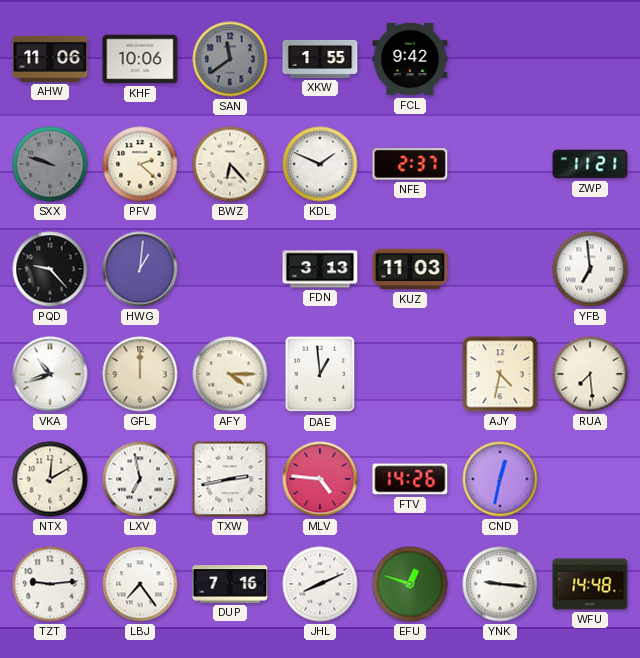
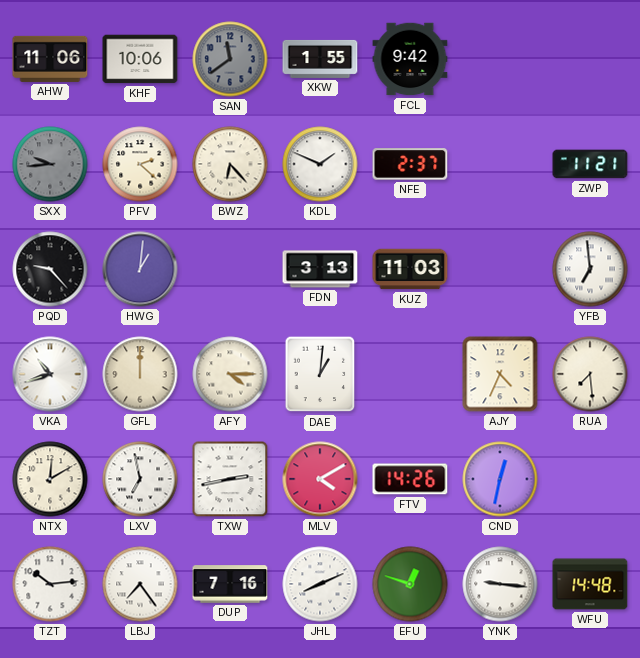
SXX: 9:48 -> 9:44
DAE: 12:59 -> 1:01
AJY: 4:32 -> 4:34
MLV: 4:46 -> 4:10
TZT: 9:14 -> 10:14
